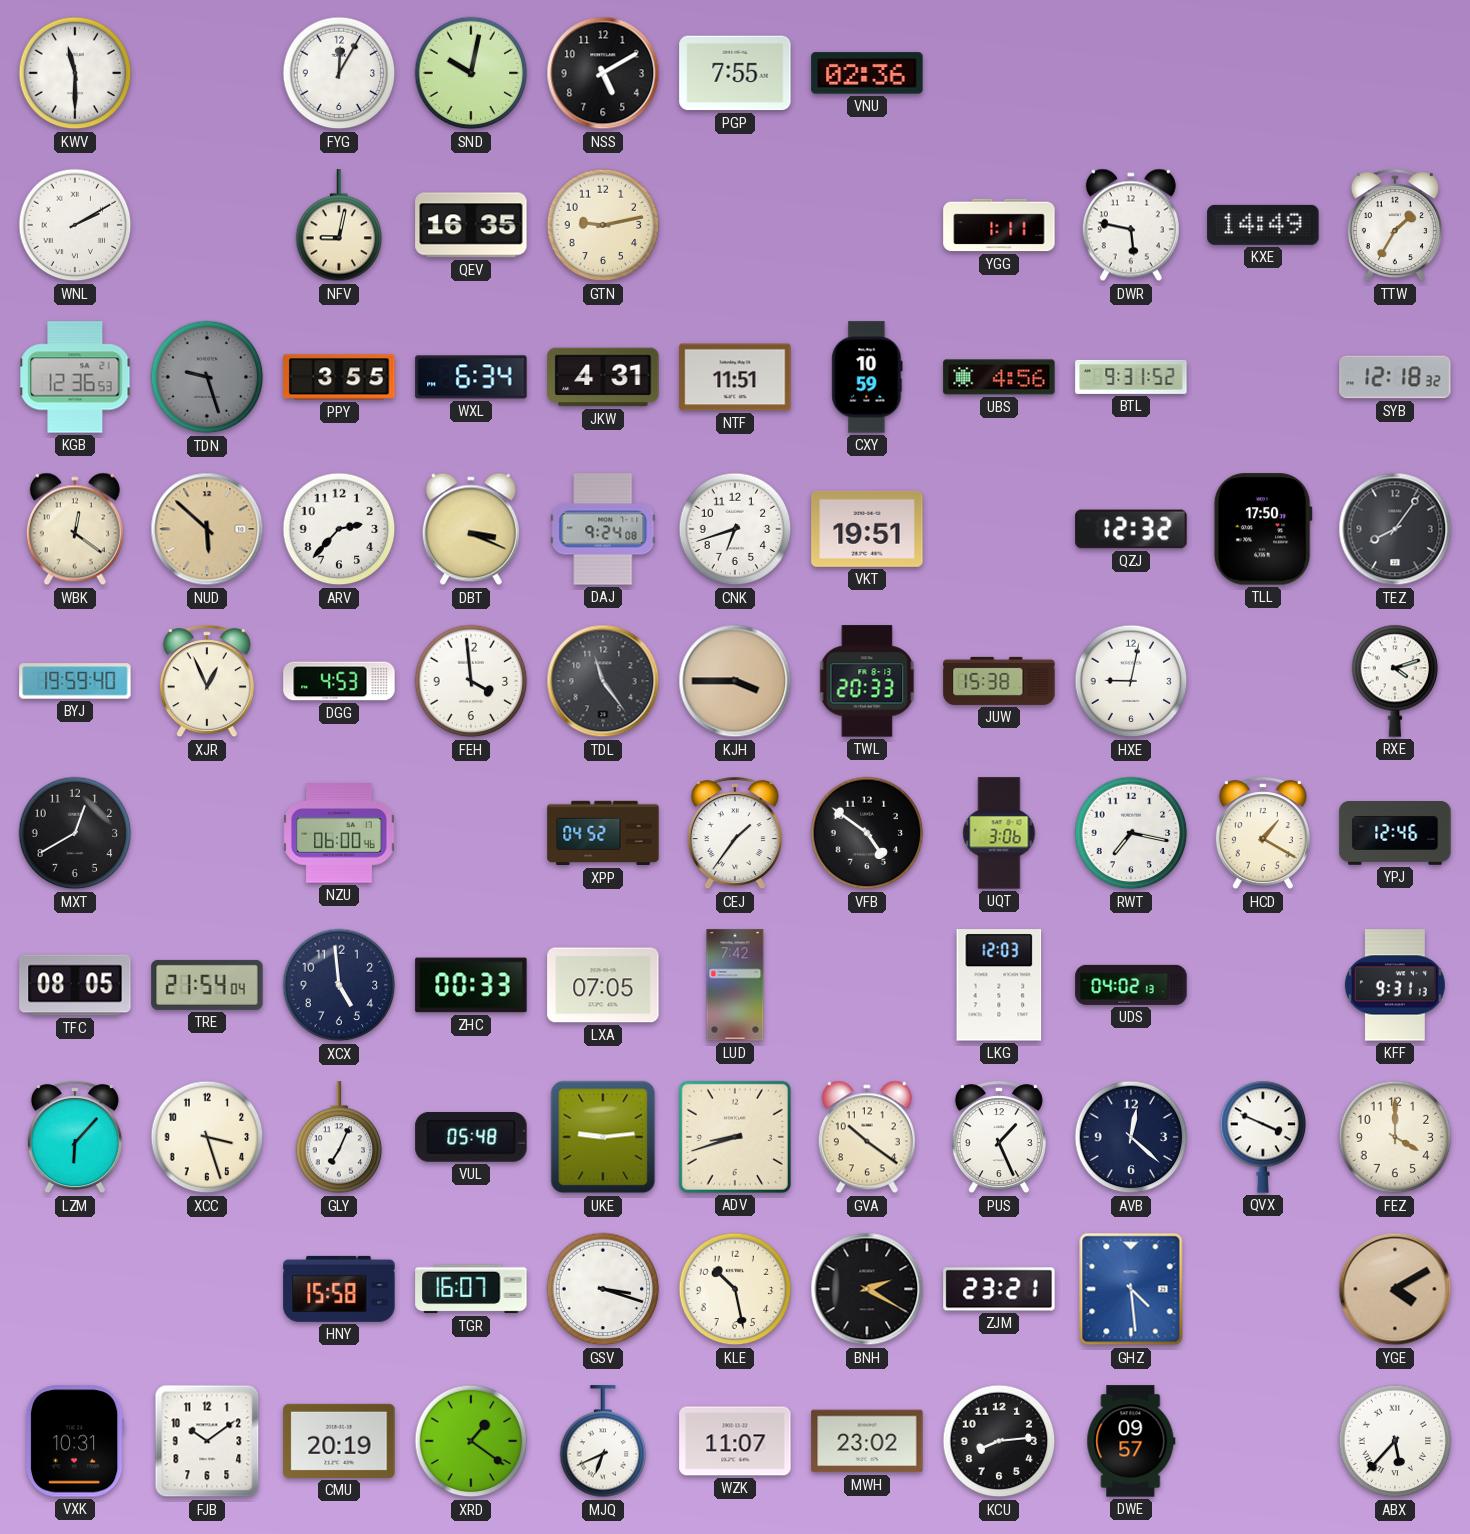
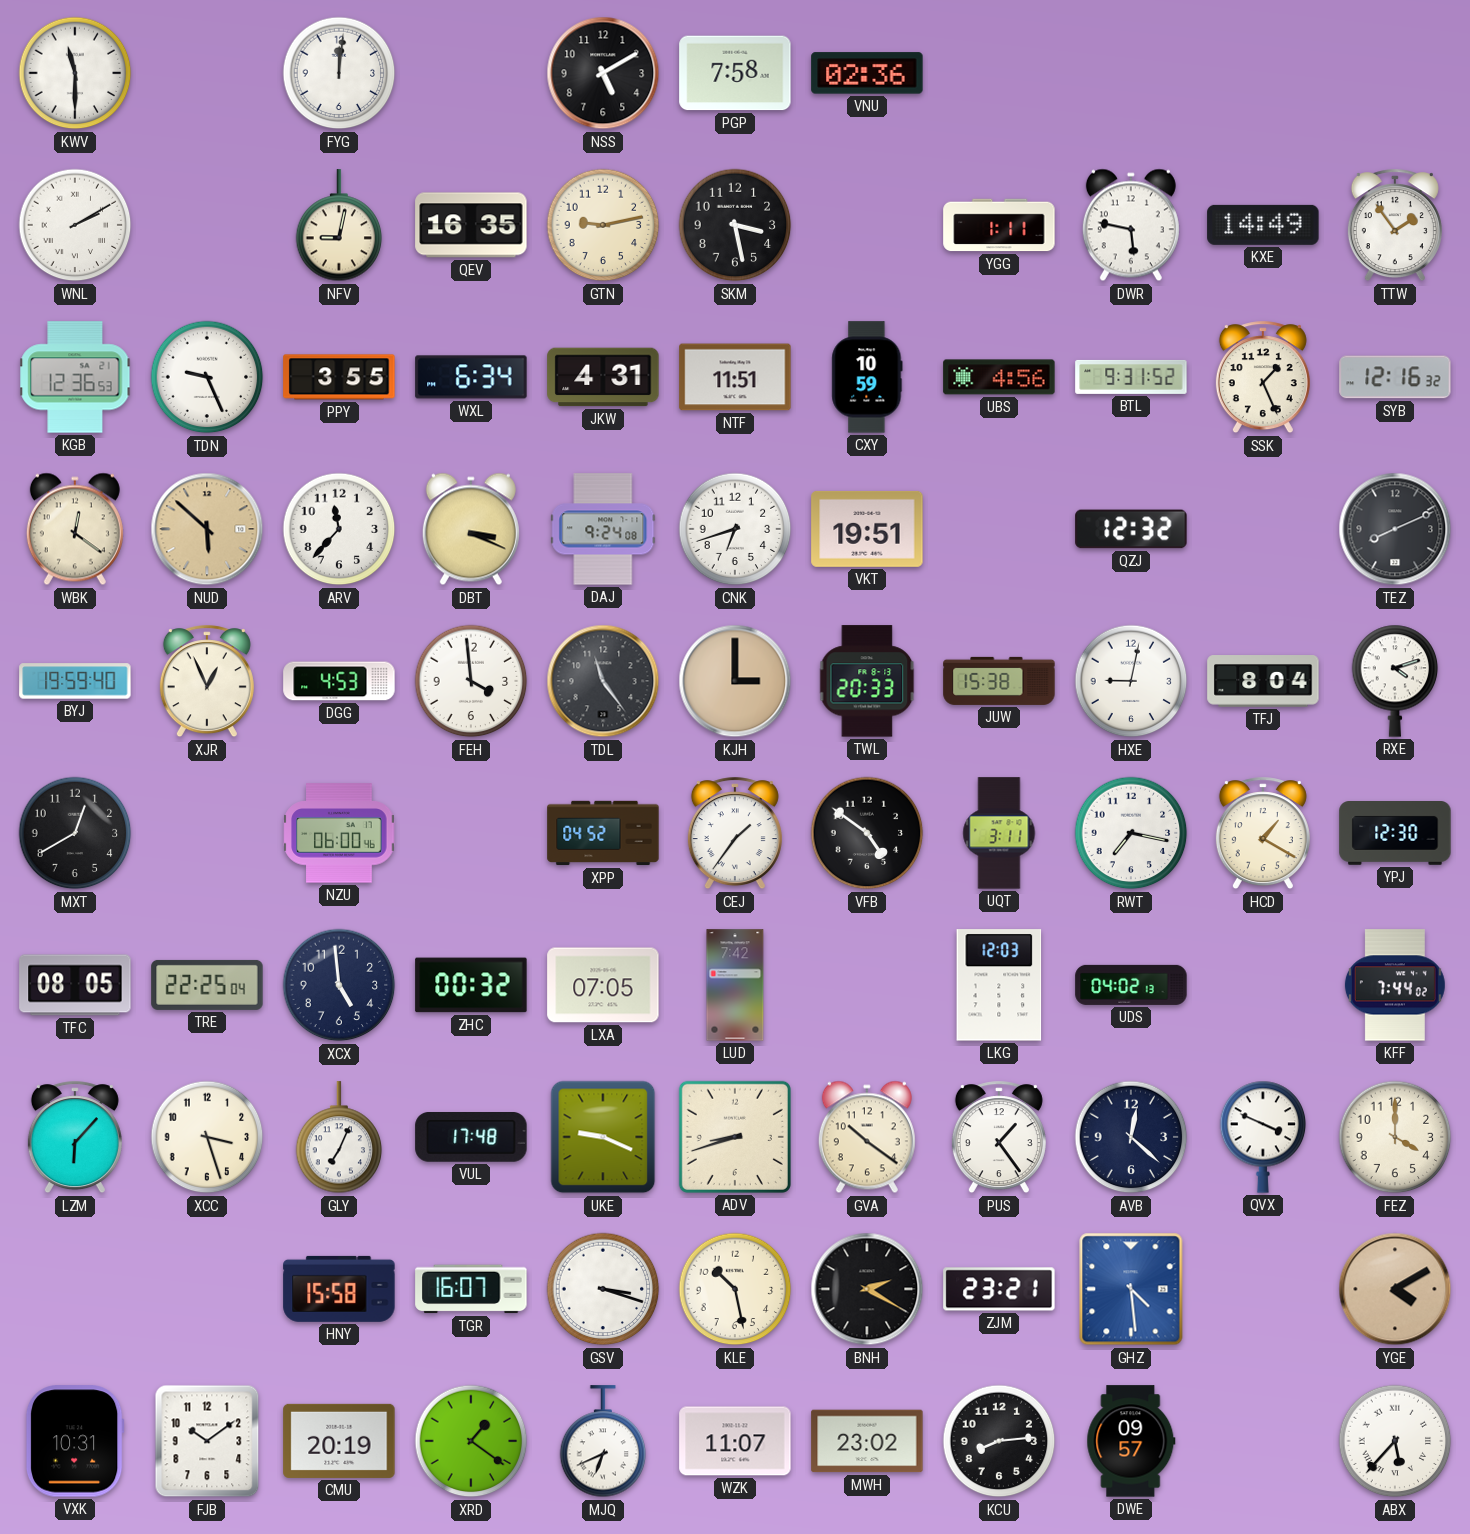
FYG: 12:05 -> 12:01
SND: 10:02 -> none
PGP: 7:55 -> 7:58
SKM: none -> 3:28
TTW: 1:35 -> 1:54
TDN: 9:27 -> 9:26
TDN dial: grey -> white
SSK: none -> 1:26
SYB: 12:18 -> 12:16
ARV: 2:37 -> 11:37
TLL: 17:50 -> none
TEZ: 8:06 -> 8:11
KJH: 3:45 -> 3:00
TFJ: none -> 8:04
UQT: 3:06 -> 3:11
YPJ: 12:46 -> 12:30
TRE: 21:54 -> 22:25
ZHC: 00:33 -> 00:32
KFF: 9:31 -> 7:44
VUL: 05:48 -> 17:48
UKE: 9:14 -> 9:19
PUS: 1:26 -> 1:24
